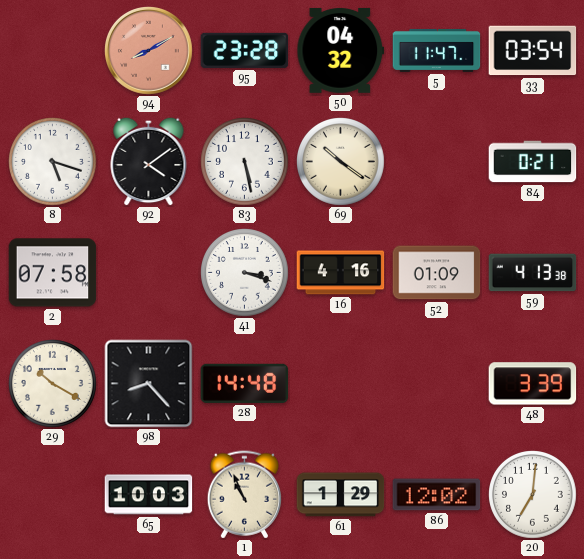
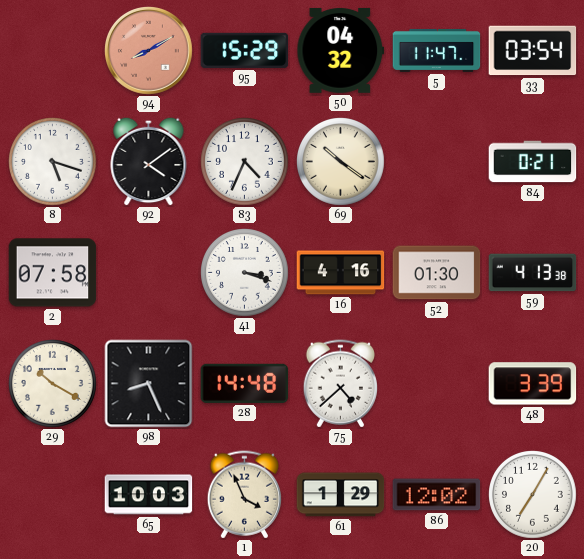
95: 23:28 -> 15:29
83: 5:28 -> 4:34
52: 01:09 -> 01:30
98: 8:23 -> 8:26
75: none -> 4:38
1: 10:56 -> 3:56
20: 7:01 -> 7:05
